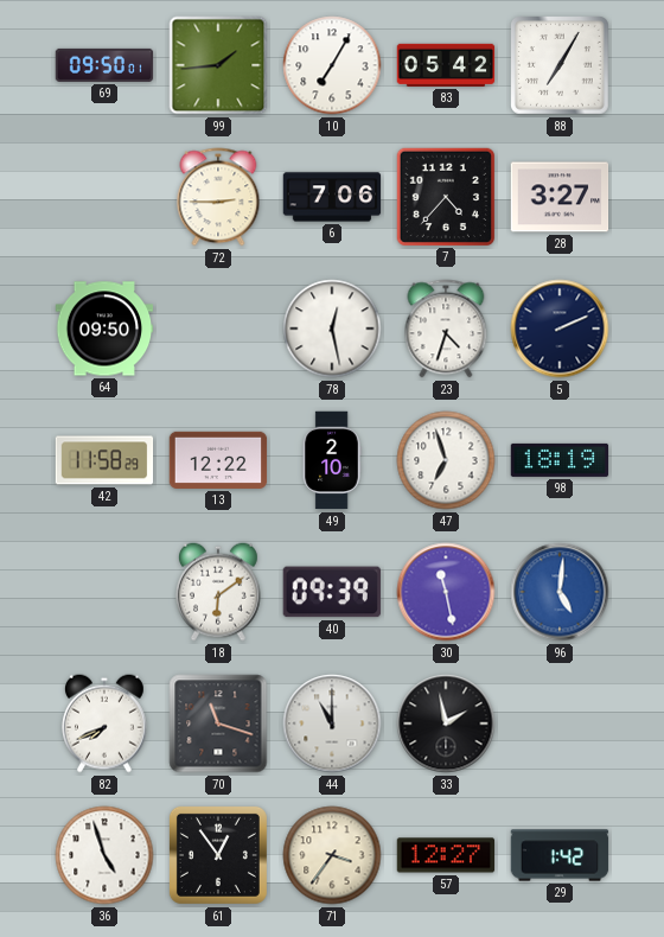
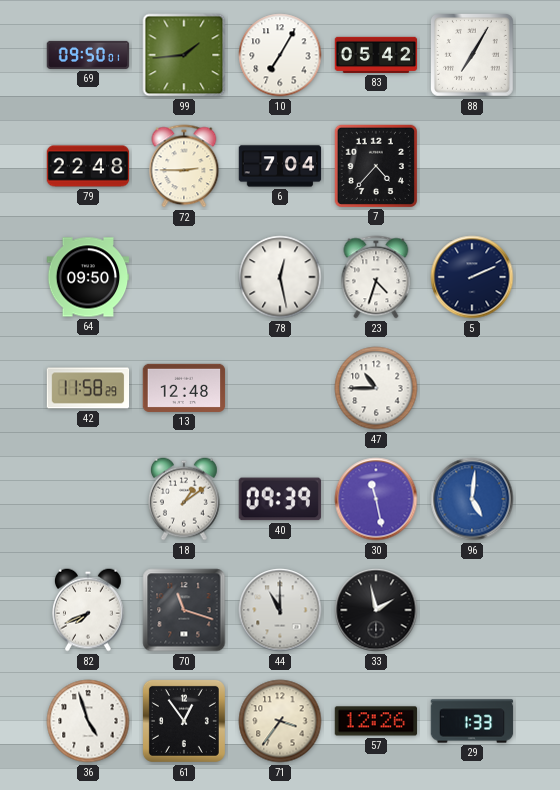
79: none -> 22:48
6: 7:06 -> 7:04
28: 3:27 -> none
13: 12:22 -> 12:48
49: 2:10 -> none
47: 6:57 -> 10:45
98: 18:19 -> none
18: 6:09 -> 1:09
57: 12:27 -> 12:26
29: 1:42 -> 1:33
